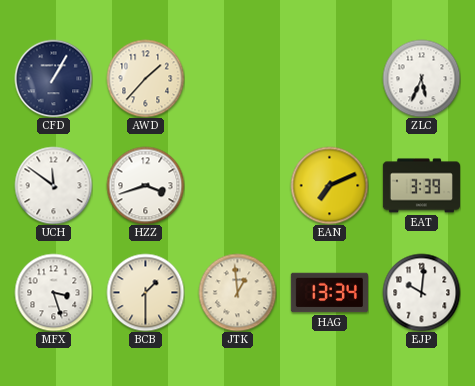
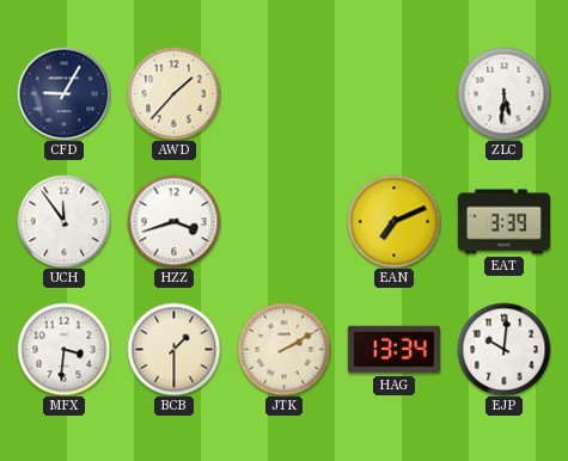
CFD: 1:05 -> 9:05
ZLC: 5:34 -> 5:31
UCH: 11:51 -> 11:54
MFX: 3:27 -> 3:31
JTK: 12:59 -> 2:10
